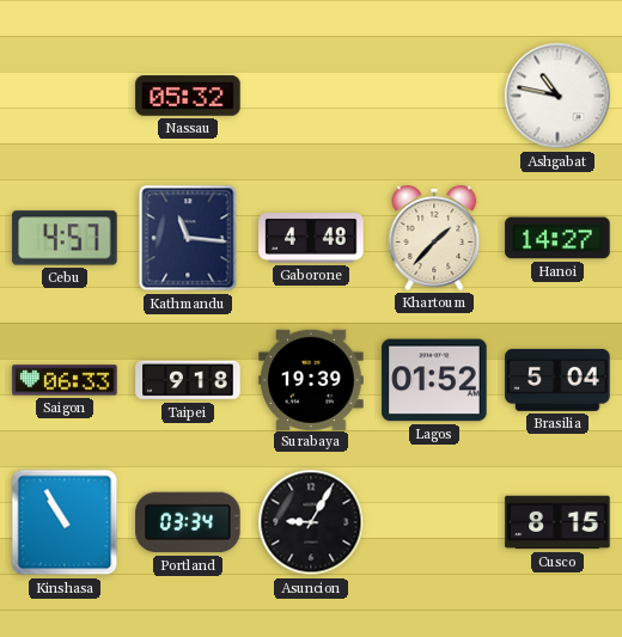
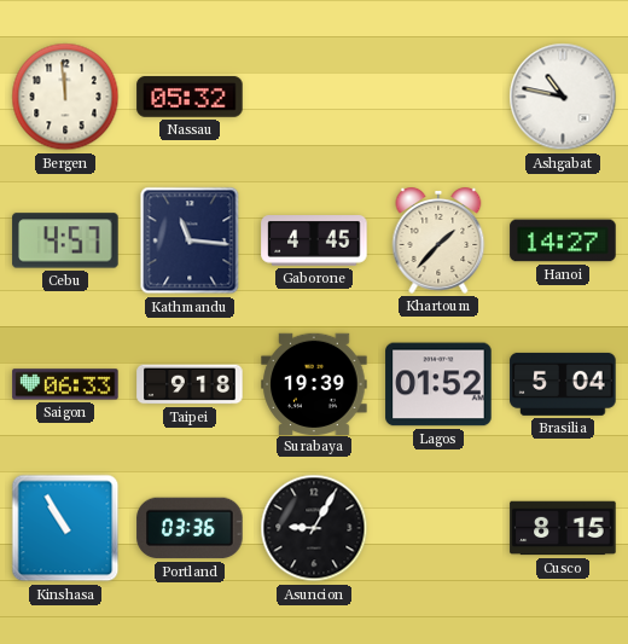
Bergen: none -> 11:59
Gaborone: 4:48 -> 4:45
Portland: 03:34 -> 03:36
